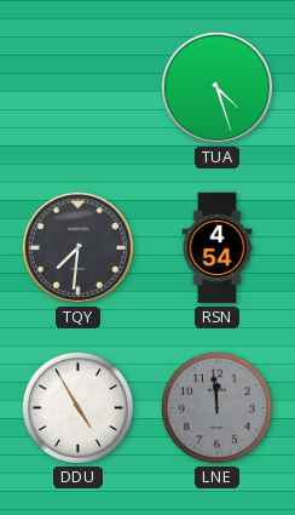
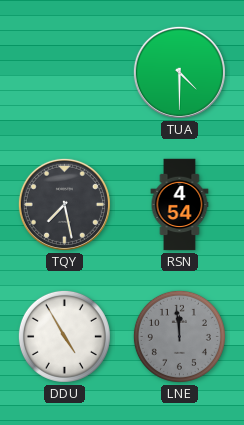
TUA: 4:27 -> 4:30
TQY: 7:31 -> 7:28
